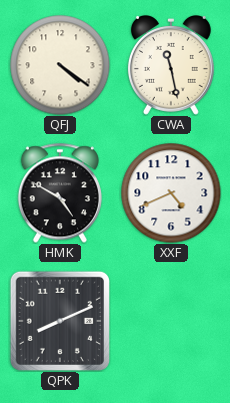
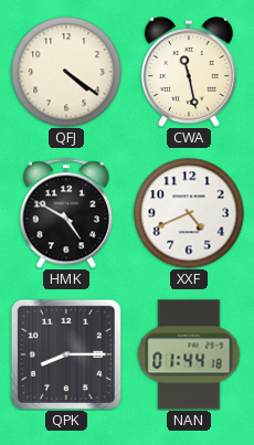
QPK: 8:11 -> 8:15
NAN: none -> 01:44
